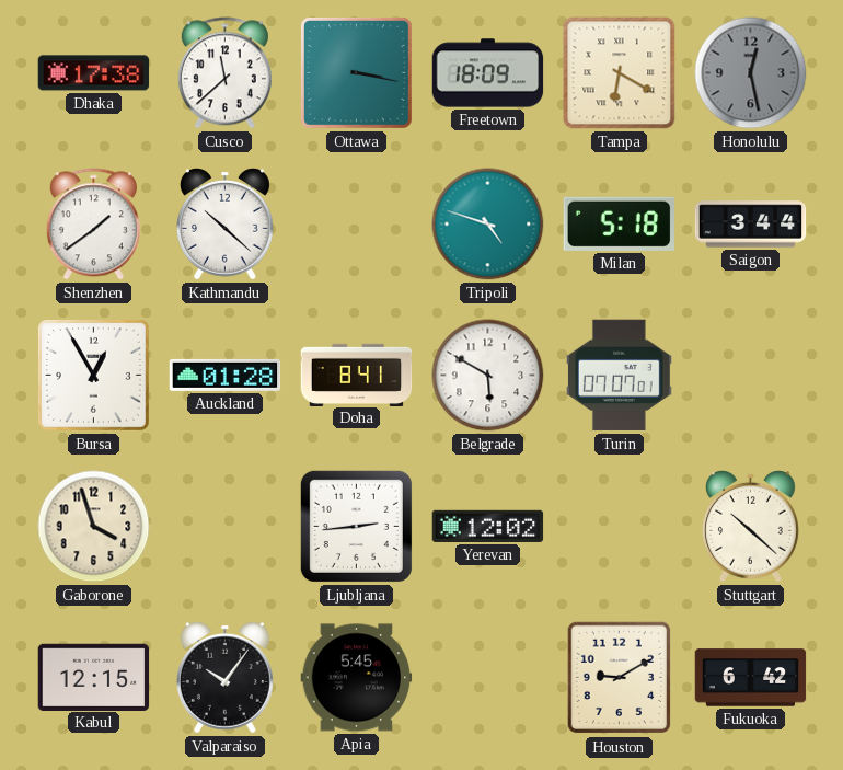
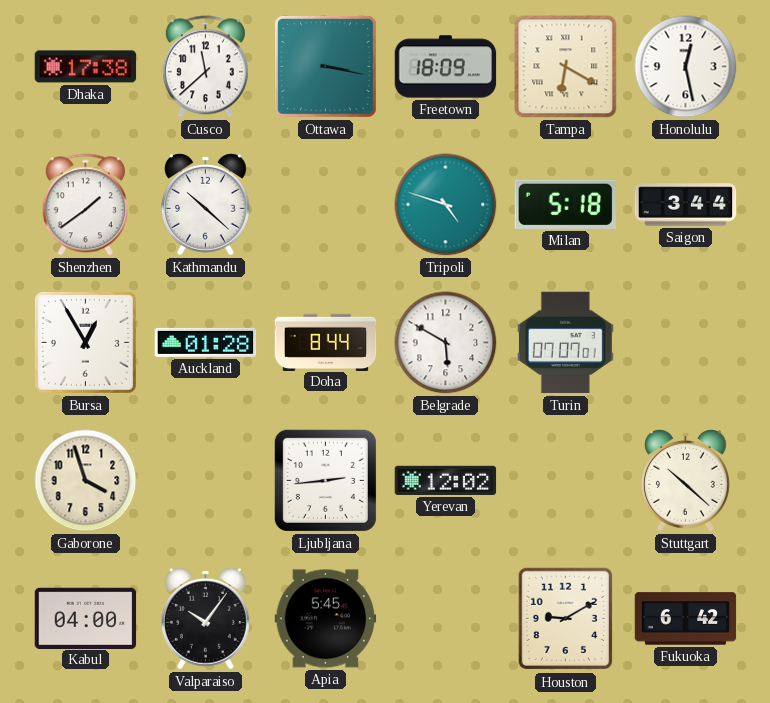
Honolulu dial: grey -> white
Doha: 8:41 -> 8:44
Kabul: 12:15 -> 04:00
